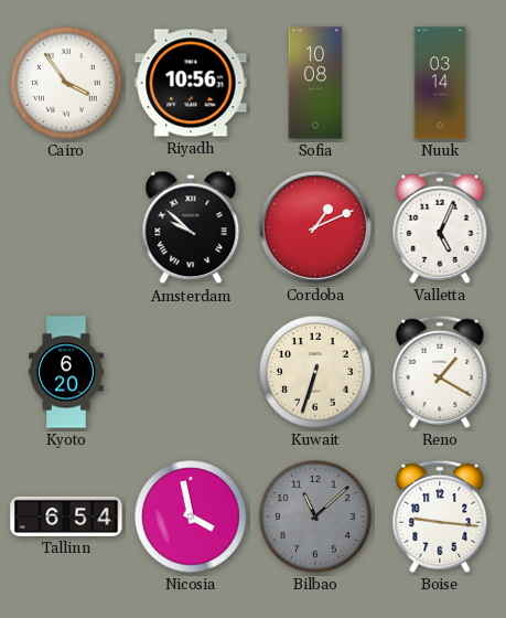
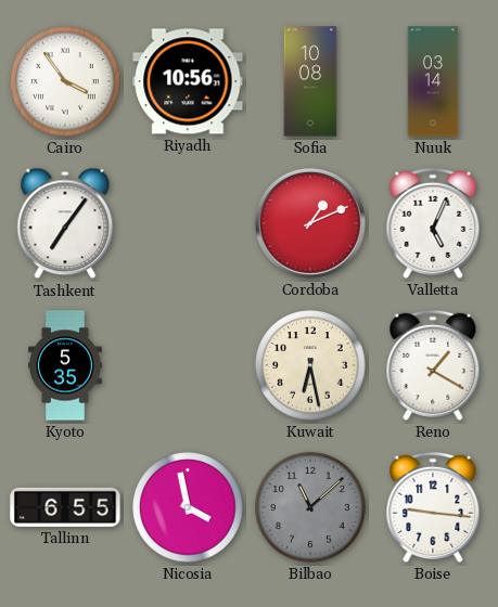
Tashkent: none -> 7:06
Amsterdam: 9:52 -> none
Kyoto: 6:20 -> 5:35
Kuwait: 6:33 -> 6:28
Tallinn: 6:54 -> 6:55
